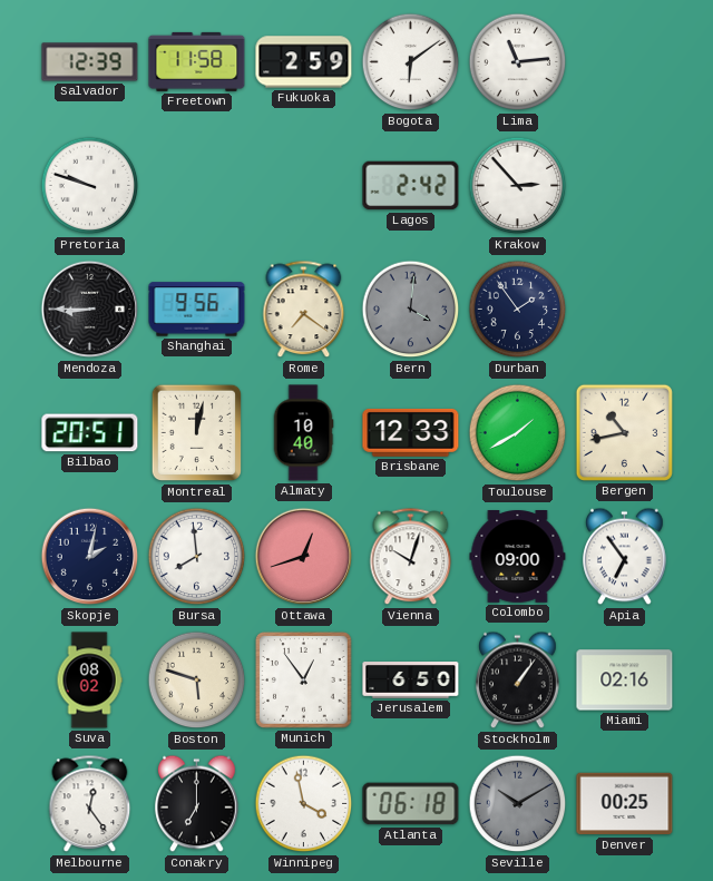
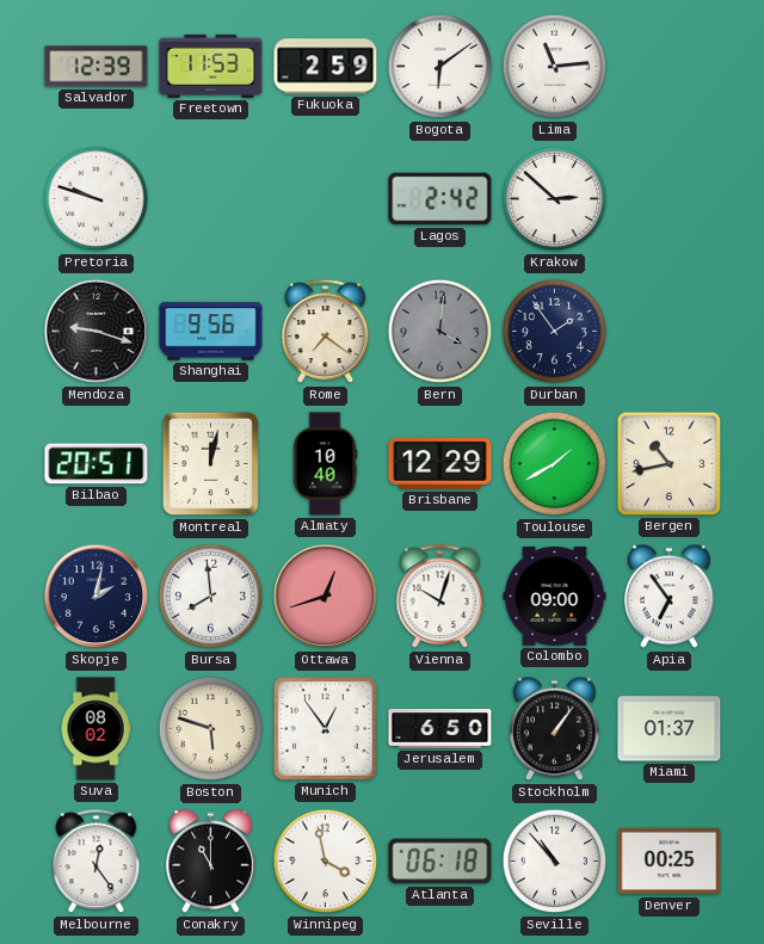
Freetown: 11:58 -> 11:53
Krakow: 2:53 -> 2:52
Mendoza: 8:45 -> 9:18
Brisbane: 12:33 -> 12:29
Miami: 02:16 -> 01:37
Conakry: 7:00 -> 11:00
Seville: 10:10 -> 10:53
Seville dial: grey -> white
